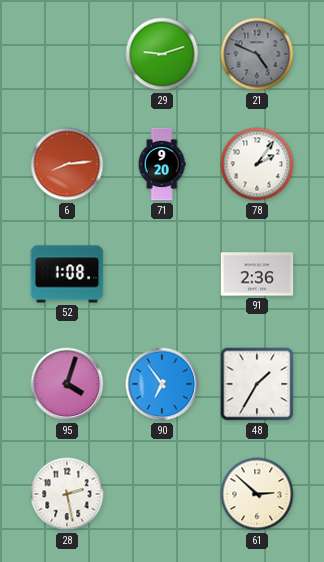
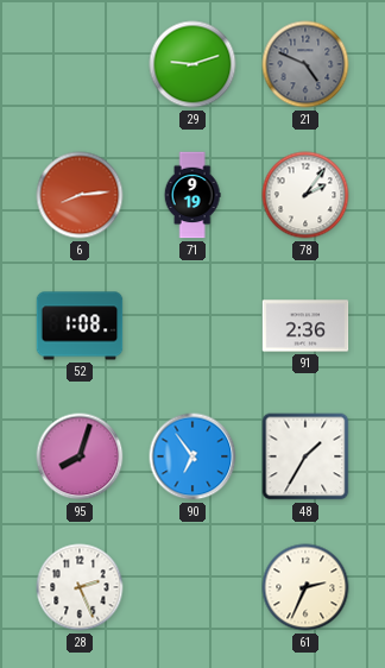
71: 9:20 -> 9:19
95: 4:03 -> 8:03
28: 2:28 -> 2:26
61: 2:52 -> 2:34
